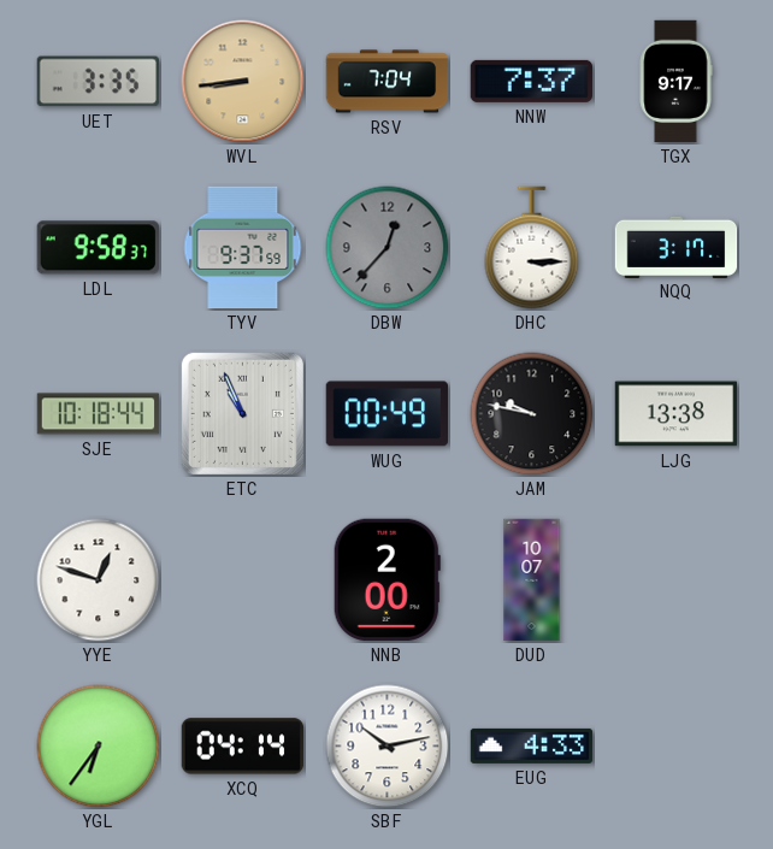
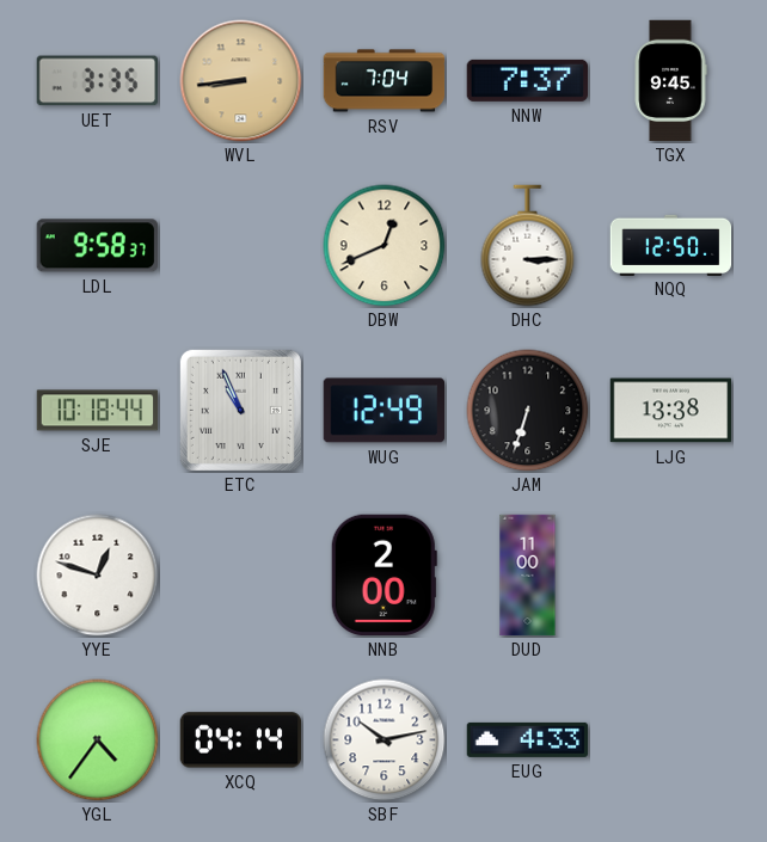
TGX: 9:17 -> 9:45
TYV: 9:37 -> none
DBW: 12:37 -> 12:41
DBW dial: grey -> cream
NQQ: 3:17 -> 12:50
WUG: 00:49 -> 12:49
JAM: 9:47 -> 6:33
DUD: 10:07 -> 11:00
YGL: 6:36 -> 4:36
